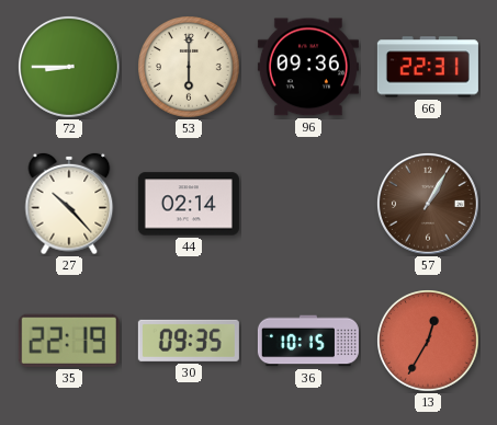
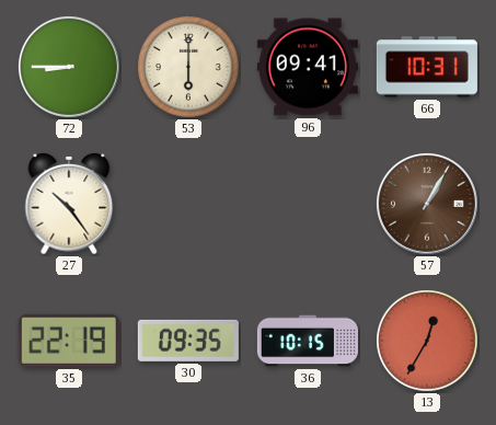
96: 09:36 -> 09:41
66: 22:31 -> 10:31
27: 10:23 -> 10:24
44: 02:14 -> none
